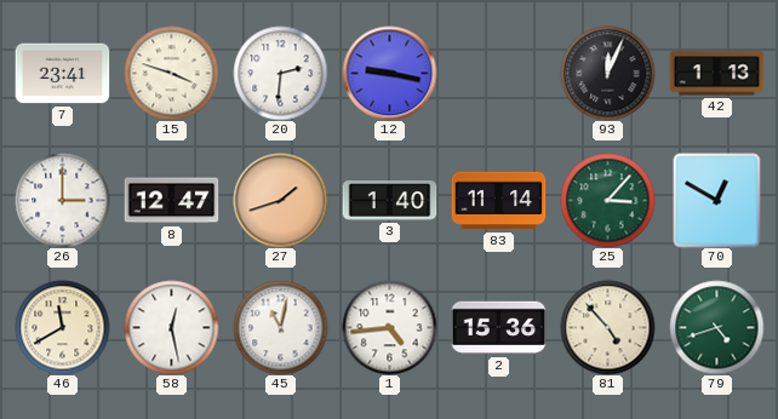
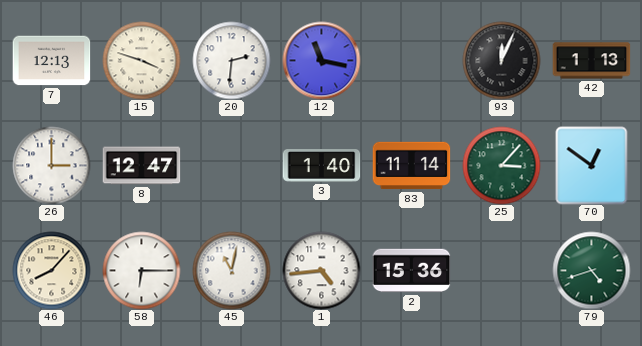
7: 23:41 -> 12:13
12: 9:17 -> 11:17
27: 1:42 -> none
70: 12:50 -> 12:51
46: 11:40 -> 8:07
58: 12:28 -> 6:15
81: 4:53 -> none
